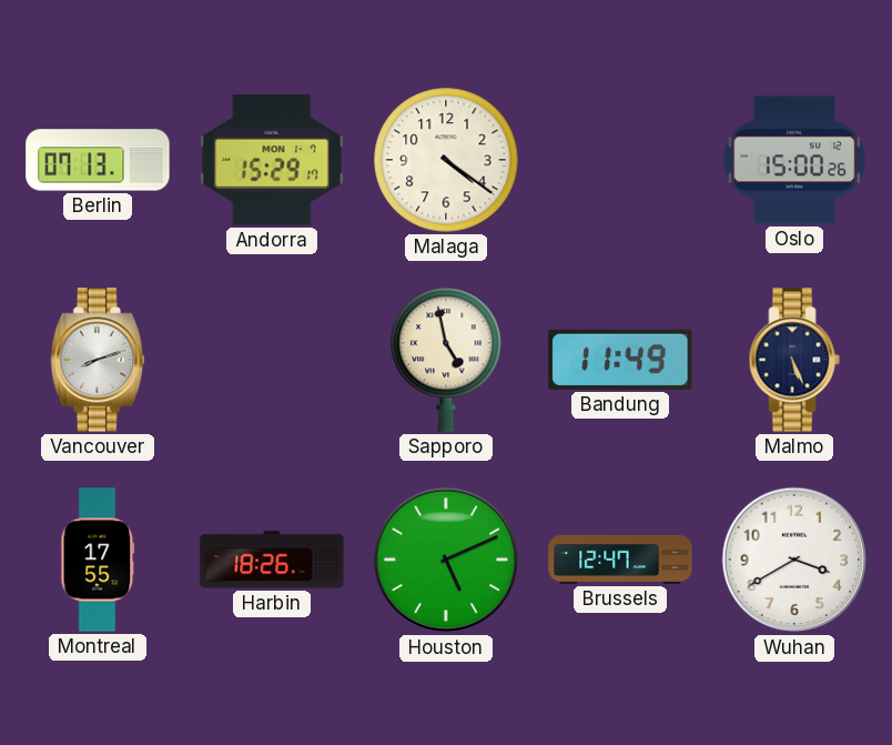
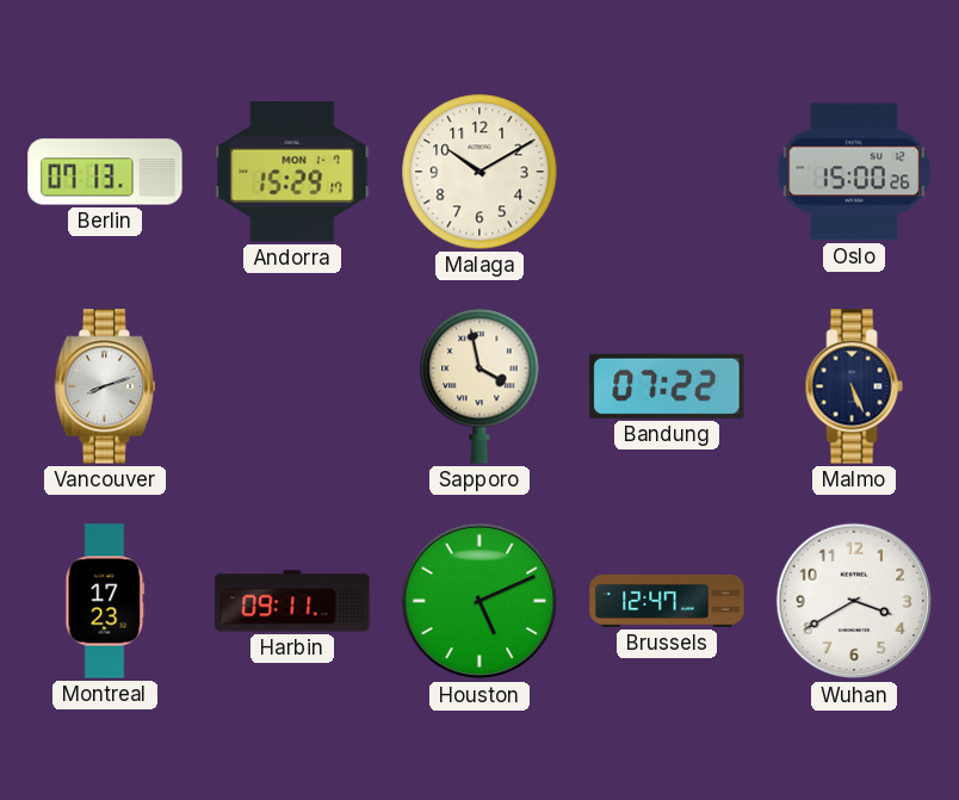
Malaga: 4:21 -> 10:10
Sapporo: 4:58 -> 3:58
Bandung: 11:49 -> 07:22
Montreal: 17:55 -> 17:23
Harbin: 18:26 -> 09:11
